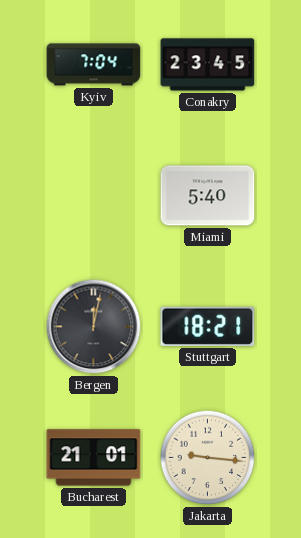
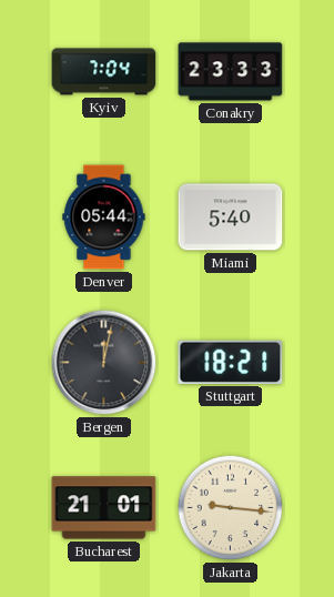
Conakry: 23:45 -> 23:33
Denver: none -> 05:44
